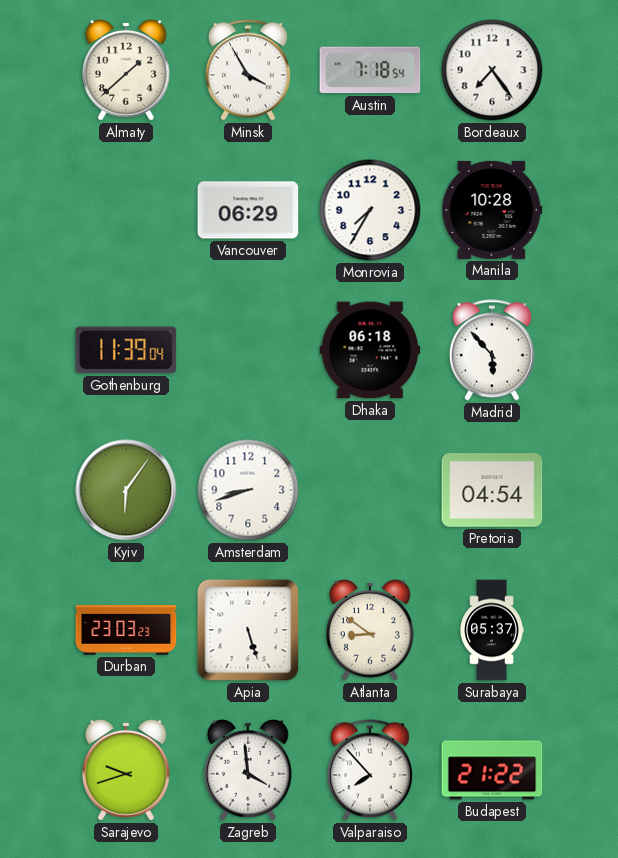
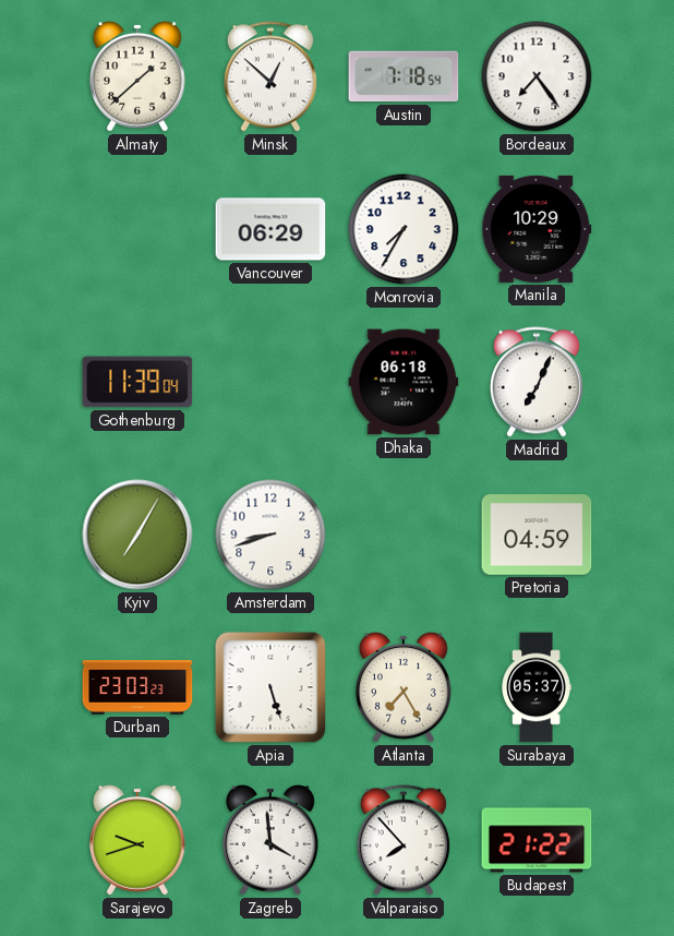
Minsk: 3:55 -> 12:52
Manila: 10:28 -> 10:29
Madrid: 5:53 -> 7:04
Kyiv: 6:06 -> 7:05
Pretoria: 04:54 -> 04:59
Atlanta: 8:51 -> 7:25
